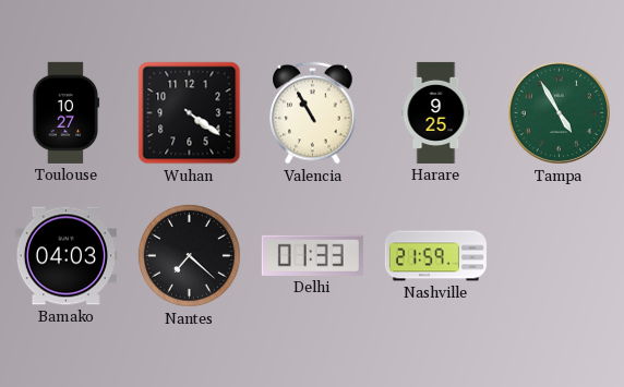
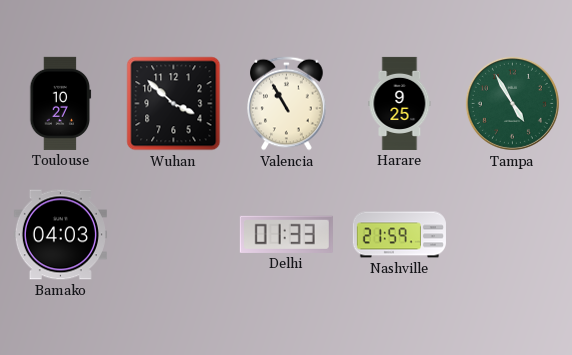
Wuhan: 4:21 -> 3:52
Nantes: 7:22 -> none
